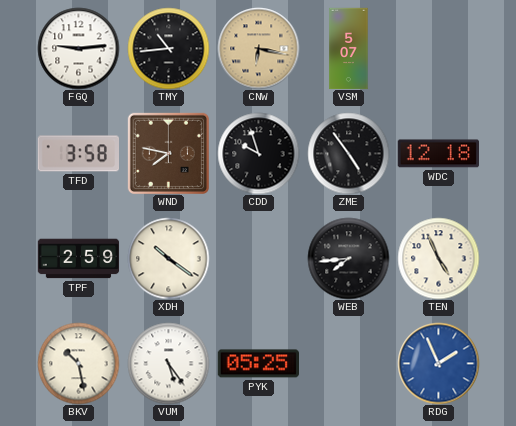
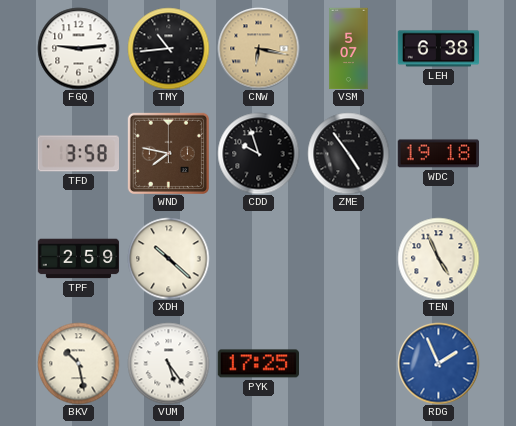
LEH: none -> 6:38
WDC: 12:18 -> 19:18
XDH: 10:21 -> 10:22
WEB: 7:44 -> none
PYK: 05:25 -> 17:25
